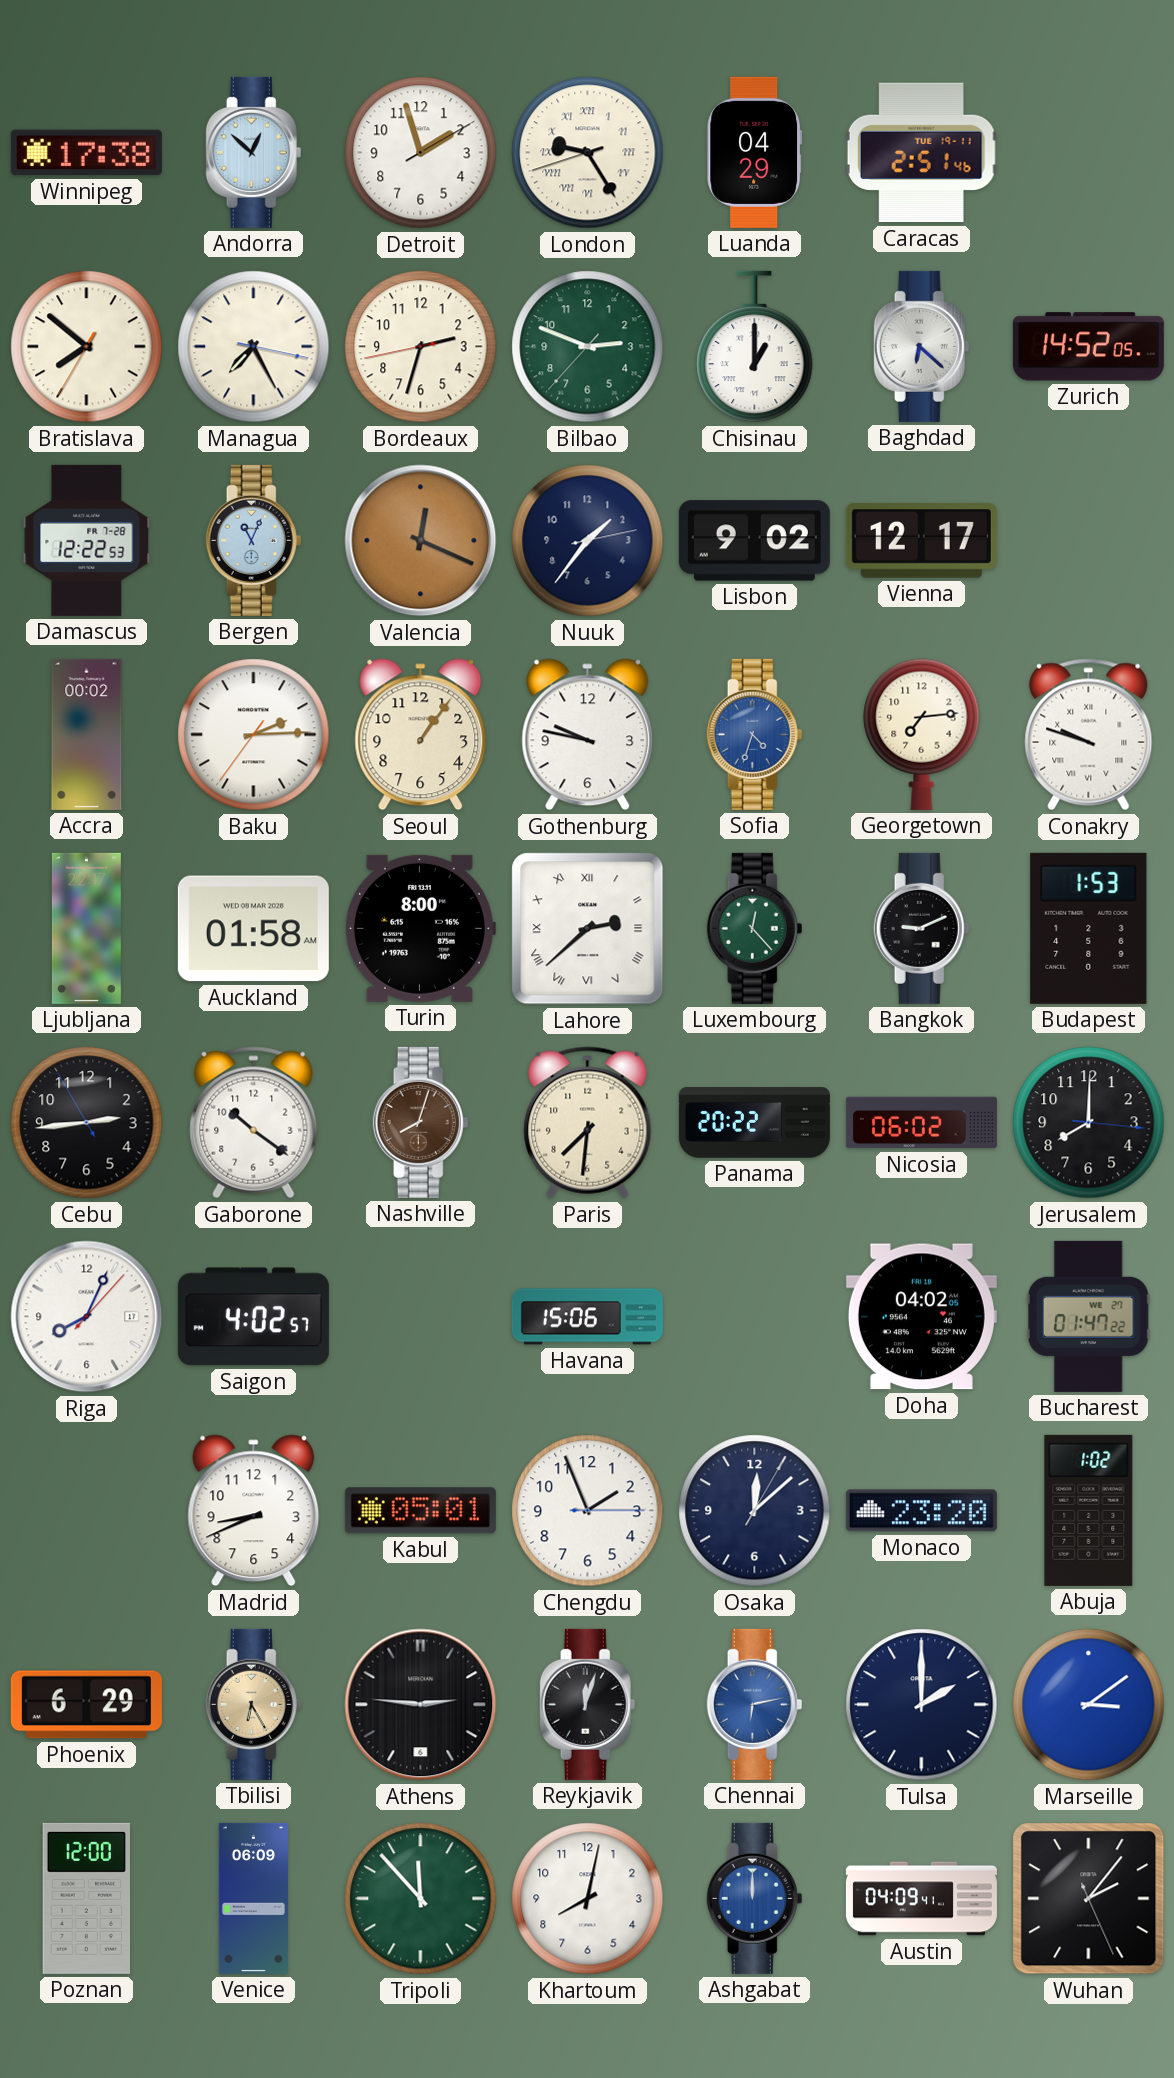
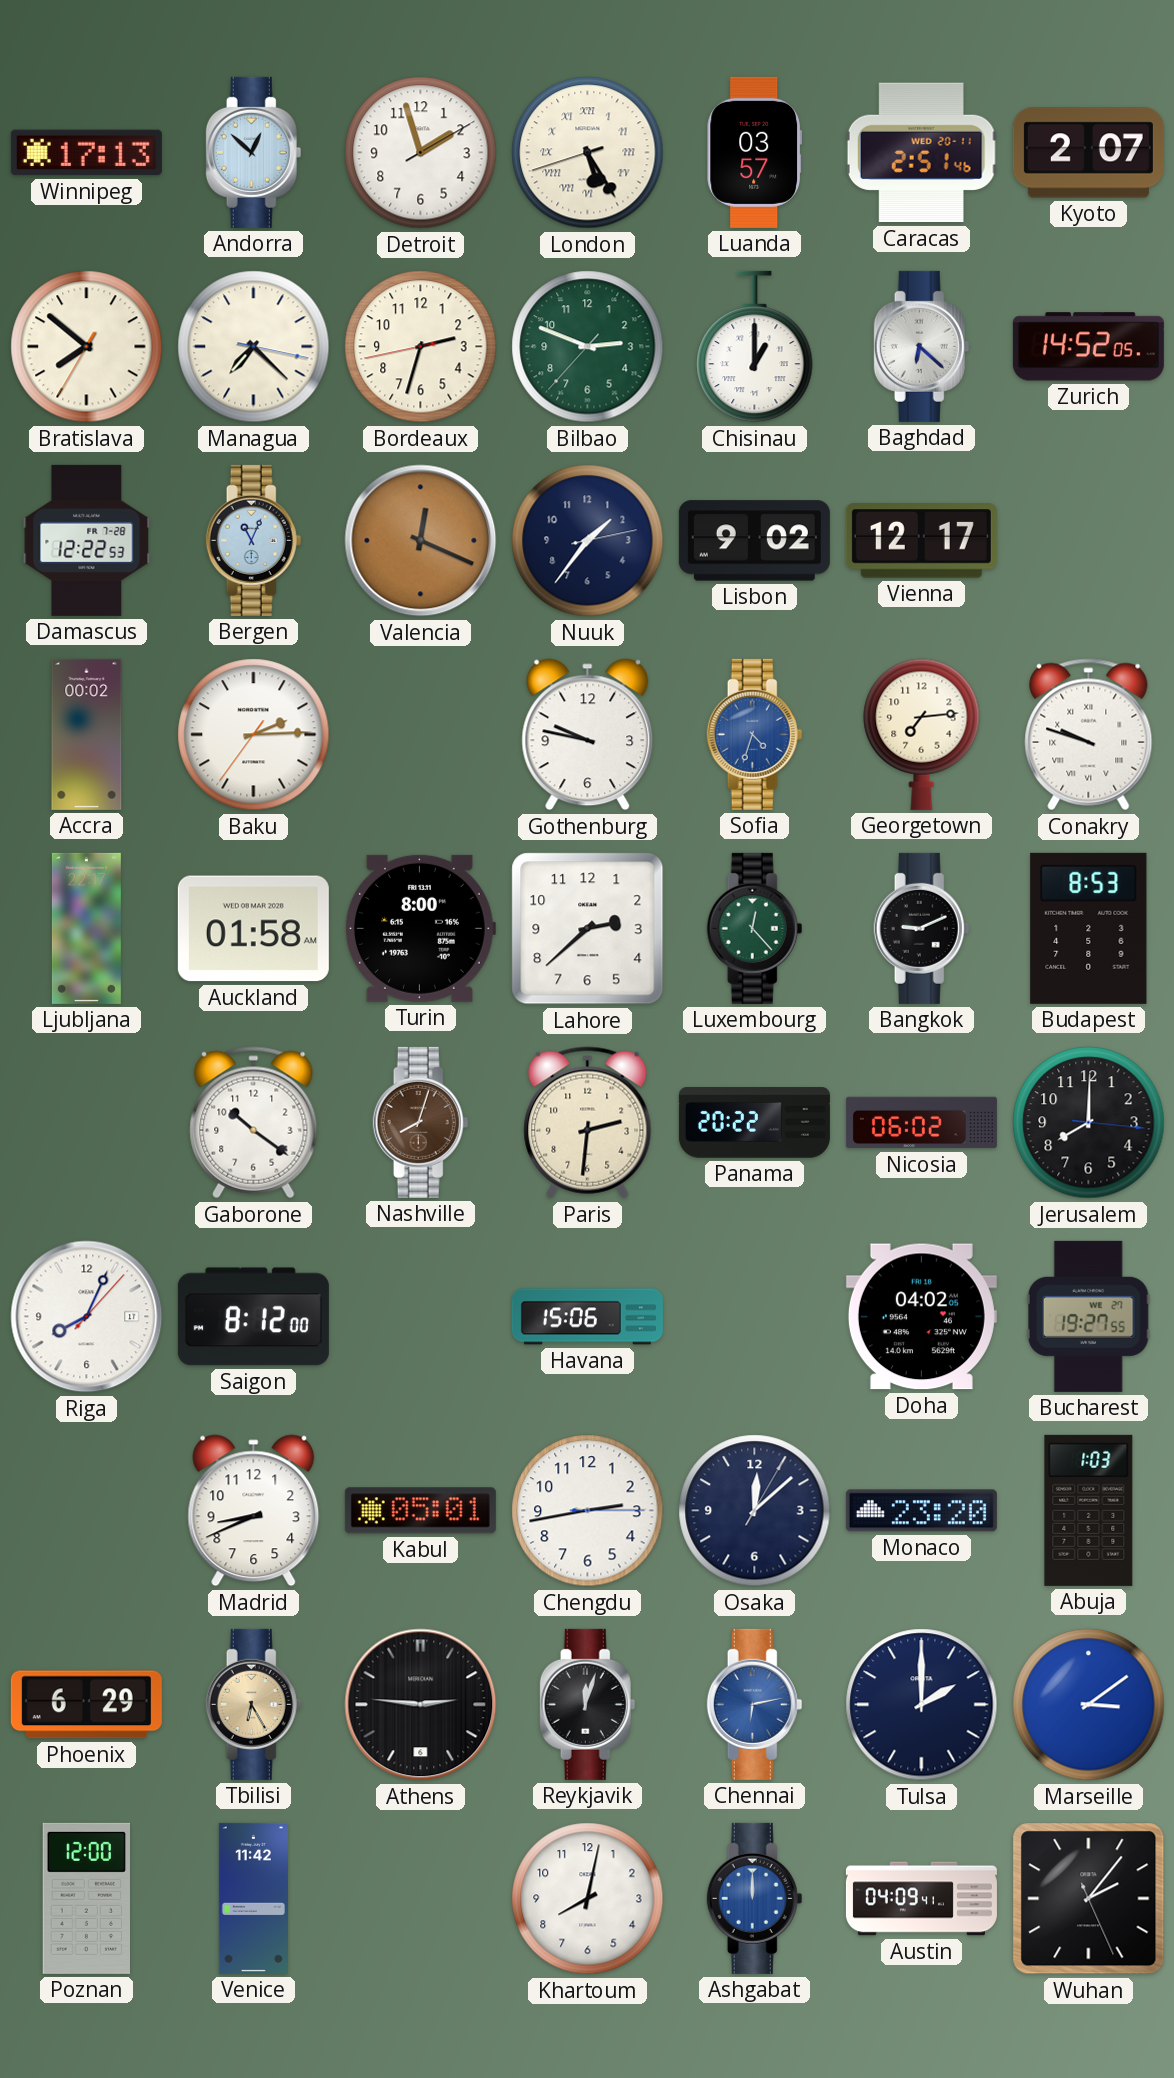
Winnipeg: 17:38 -> 17:13
London: 9:24 -> 5:24
Luanda: 04:29 -> 03:57
Caracas date: TUE 19-11 -> WED 20-11
Kyoto: none -> 2:07
Managua: 7:25 -> 7:22
Seoul: 1:06 -> none
Lahore numerals: Roman -> Arabic
Budapest: 1:53 -> 8:53
Cebu: 2:43 -> none
Paris: 7:31 -> 2:31
Saigon: 4:02 -> 8:12
Bucharest: 01:47 -> 19:27
Chengdu: 1:56 -> 2:43
Abuja: 1:02 -> 1:03
Venice: 06:09 -> 11:42
Tripoli: 11:53 -> none
